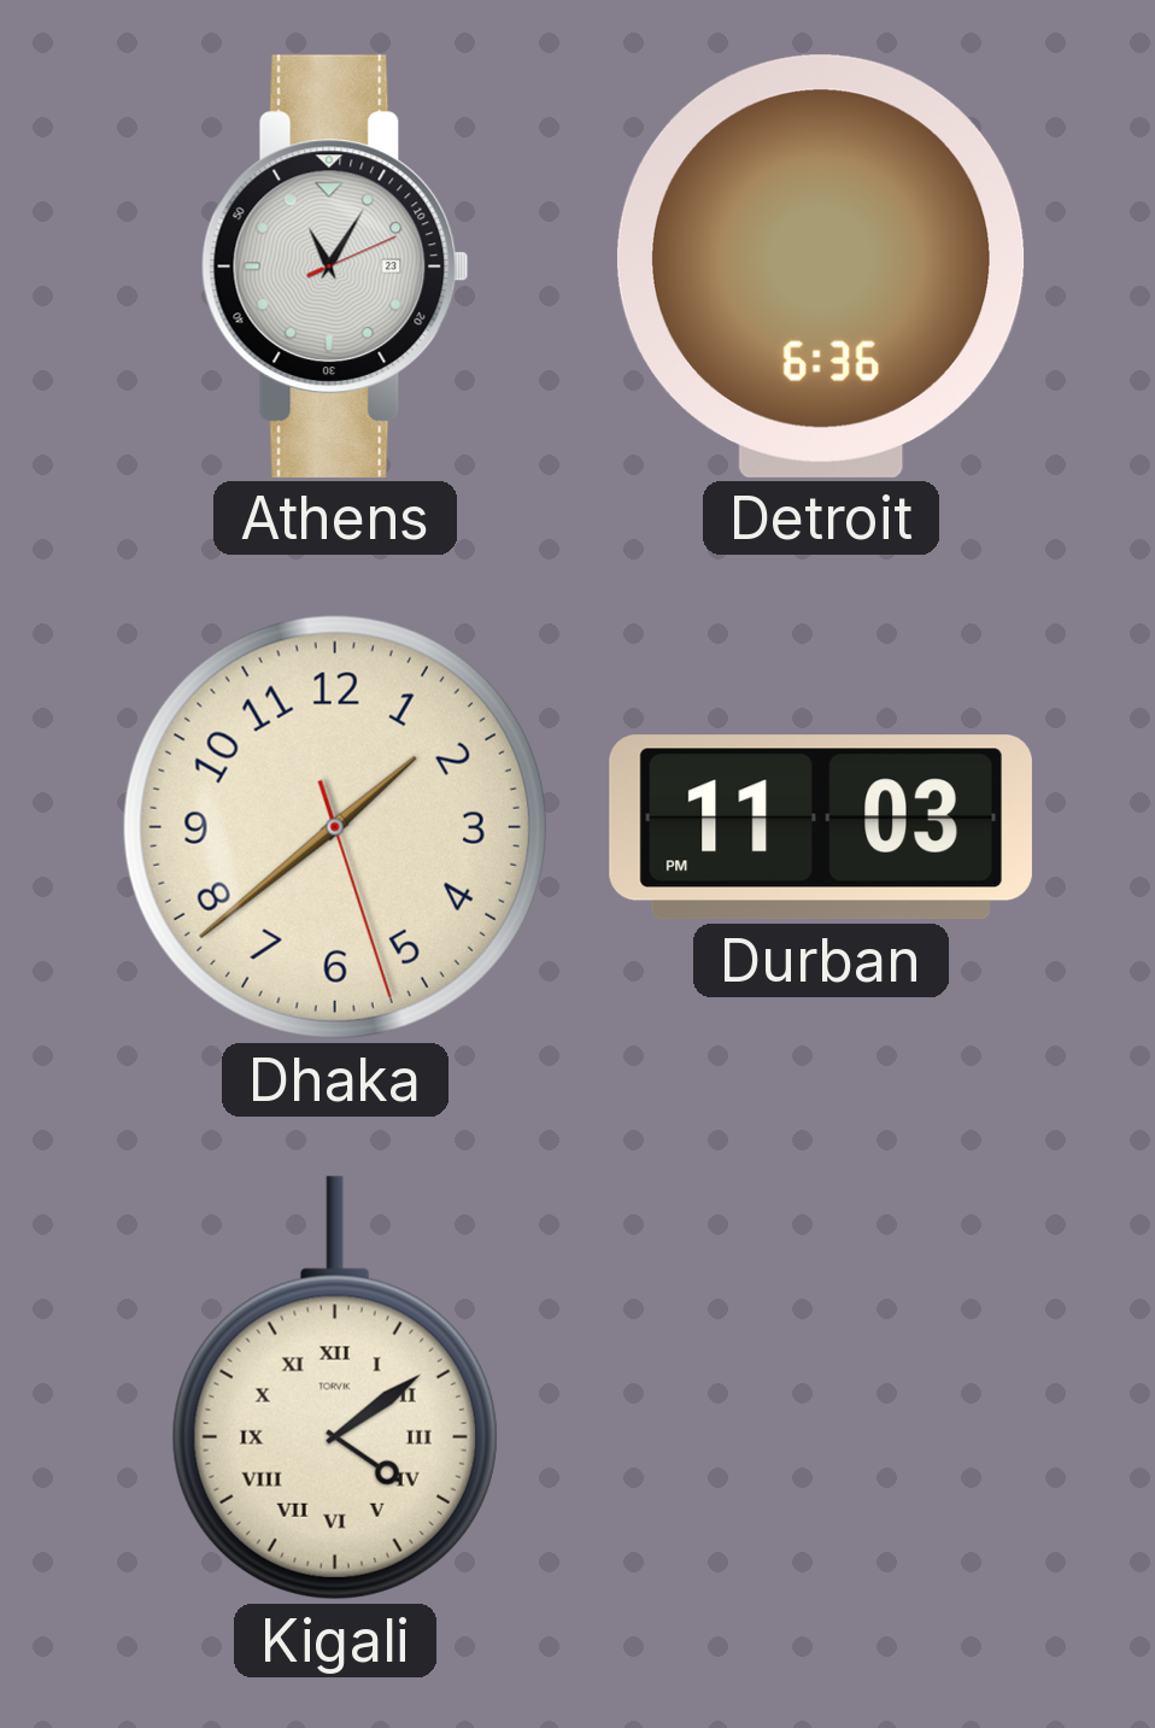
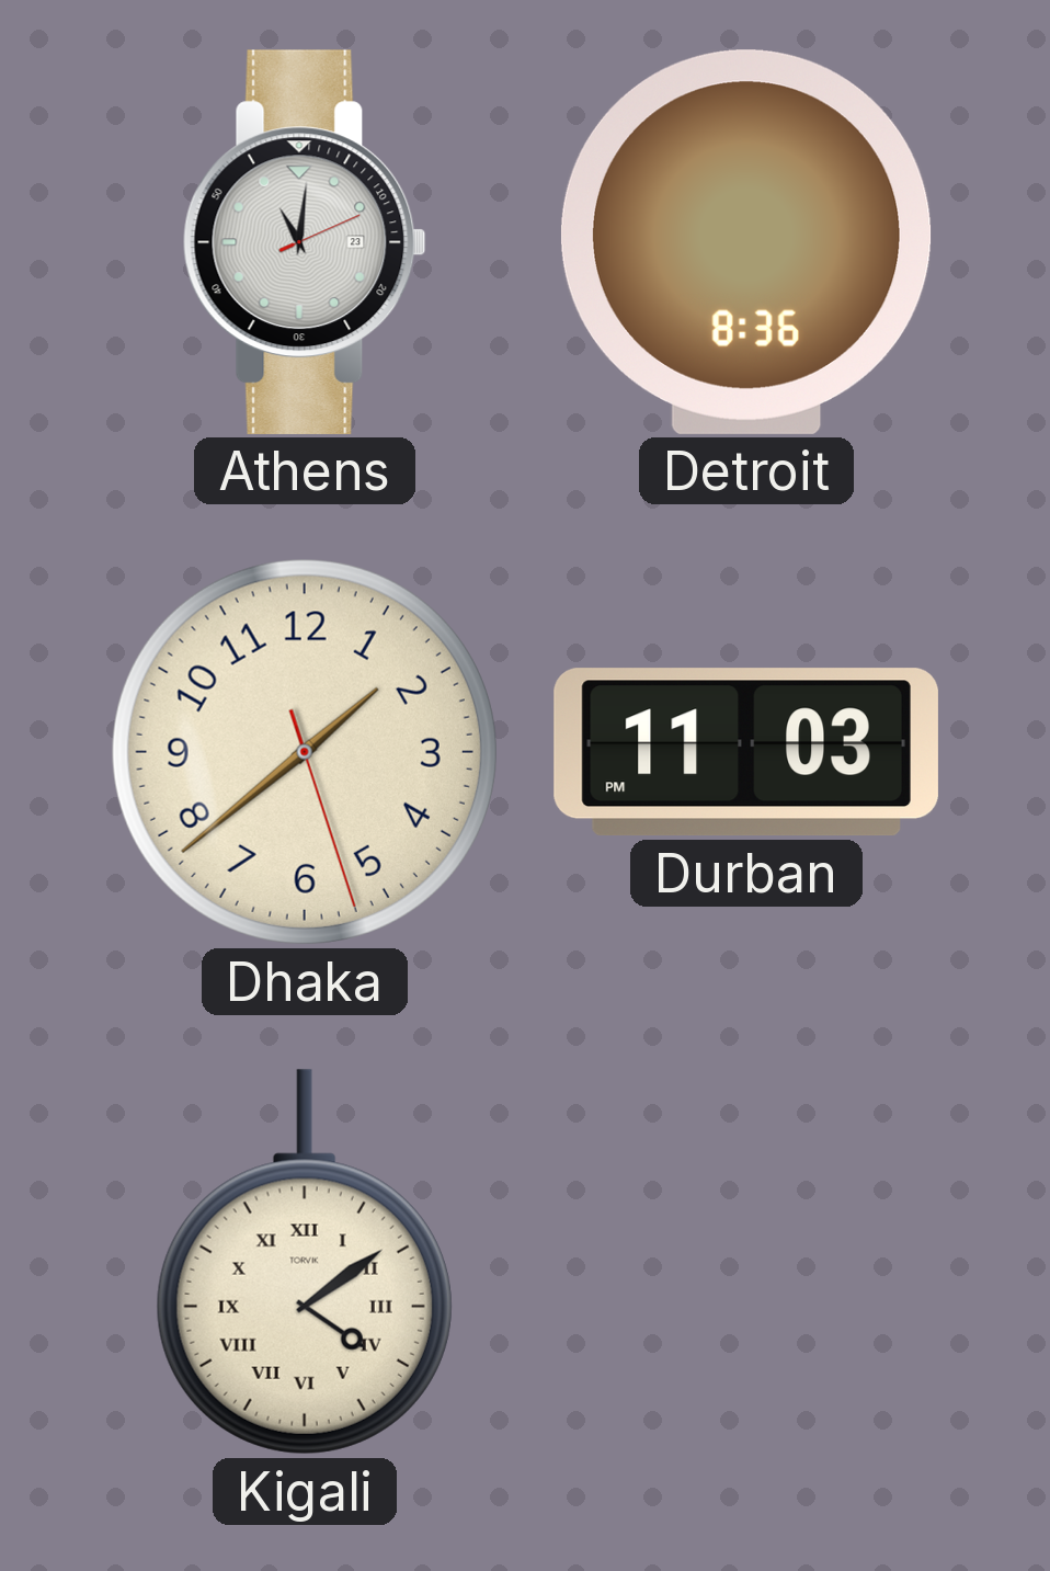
Athens: 11:05 -> 11:01
Detroit: 6:36 -> 8:36
